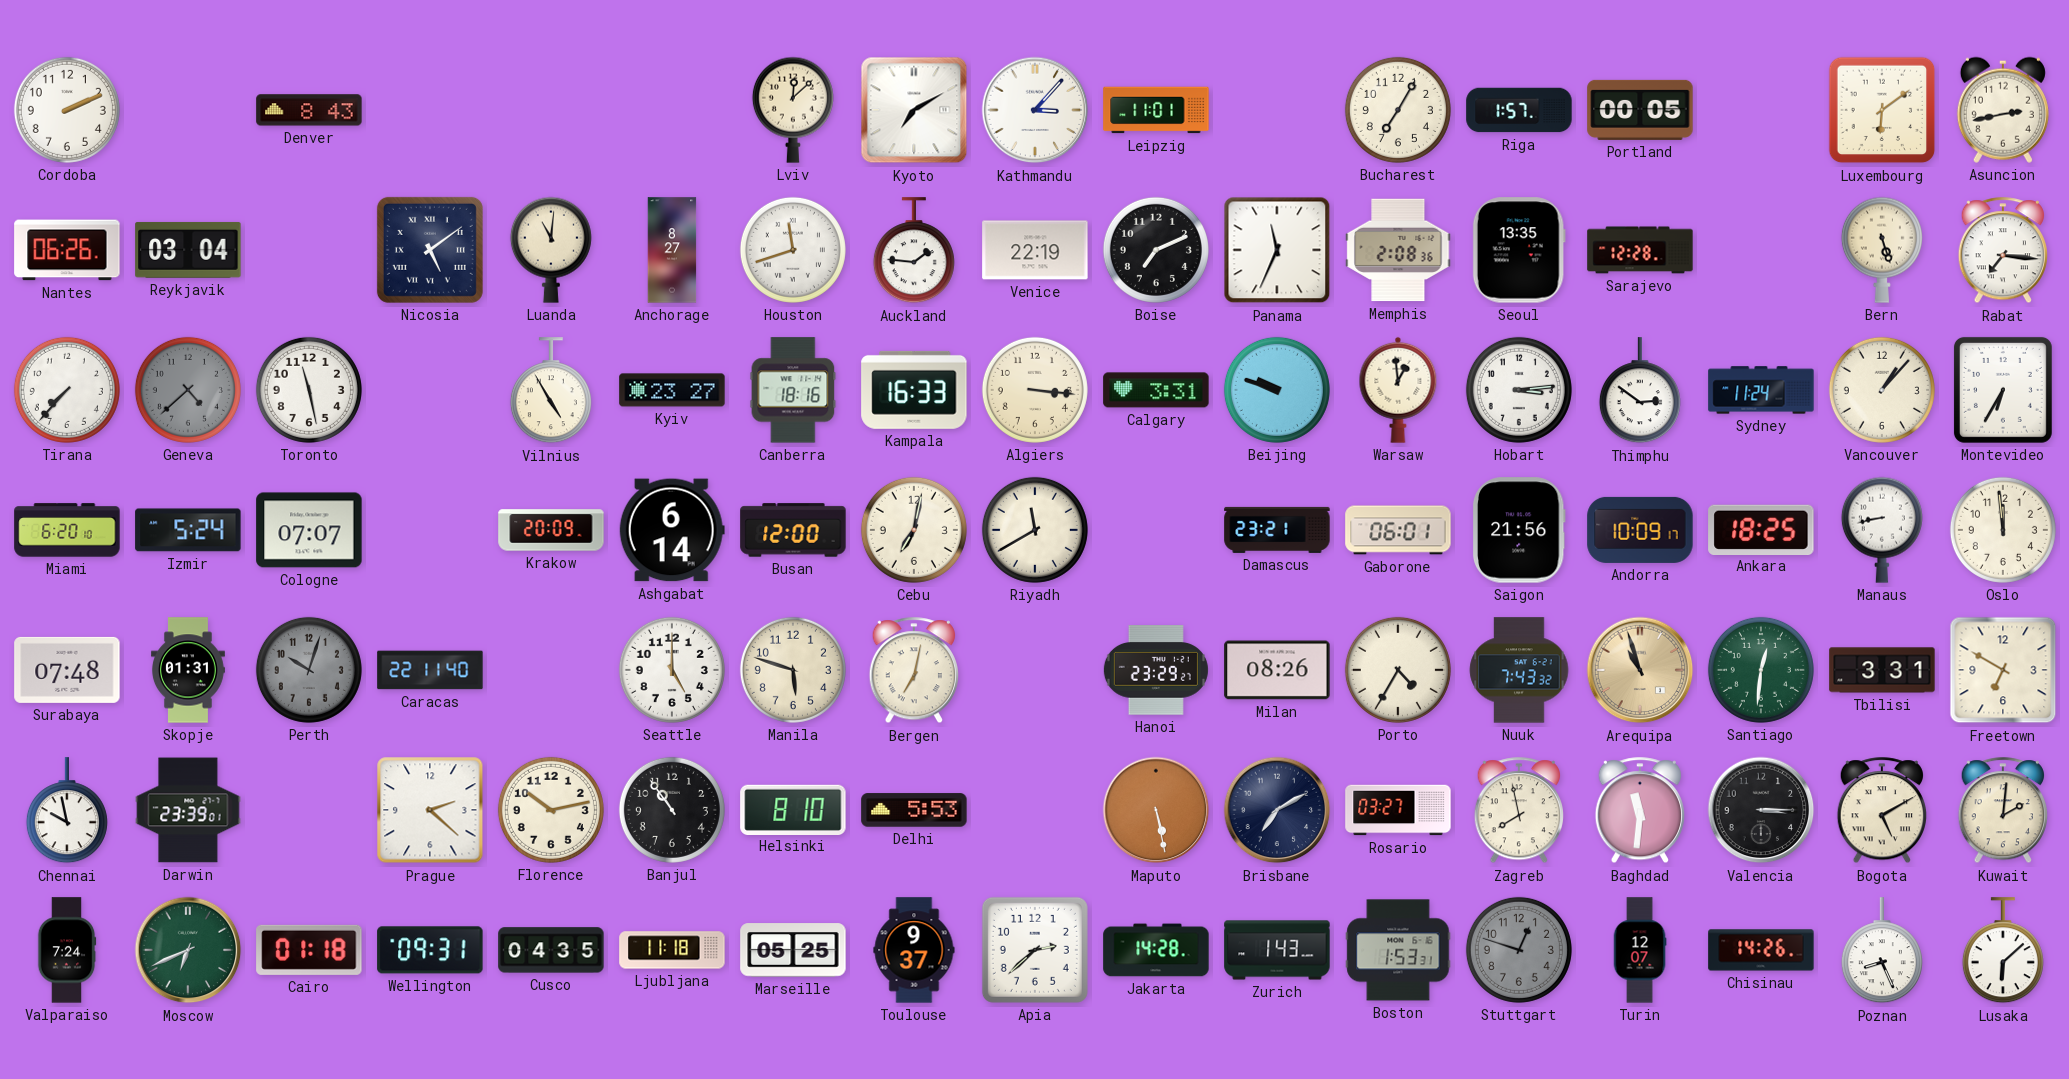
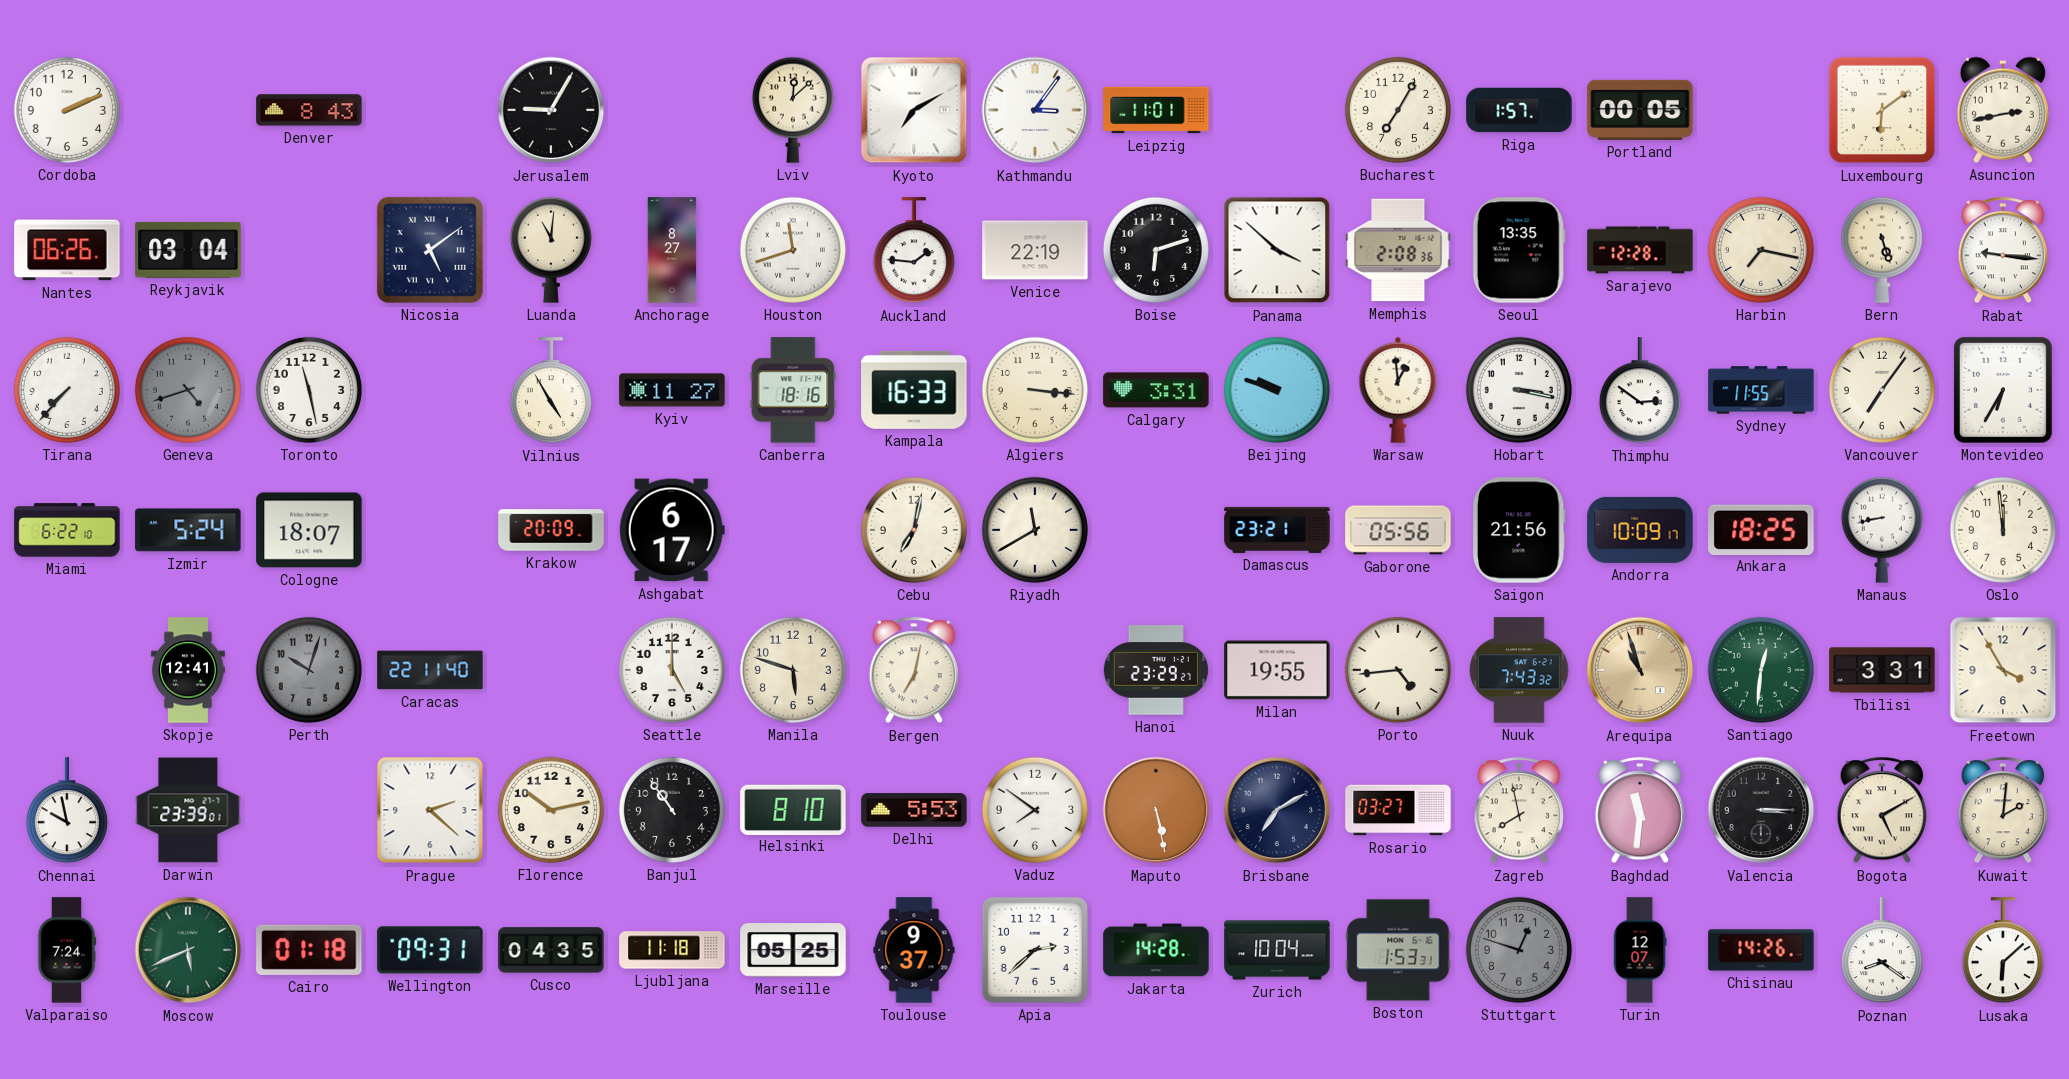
Jerusalem: none -> 9:05
Kathmandu: 3:07 -> 3:06
Boise: 7:11 -> 6:12
Panama: 11:34 -> 3:52
Harbin: none -> 7:17
Rabat: 7:16 -> 9:16
Geneva: 4:38 -> 4:42
Kyiv: 23:27 -> 11:27
Hobart: 3:14 -> 3:17
Sydney: 11:24 -> 11:55
Vancouver: 1:07 -> 7:06
Miami: 6:20 -> 6:22
Cologne: 07:07 -> 18:07
Ashgabat: 6:14 -> 6:17
Busan: 12:00 -> none
Gaborone: 06:01 -> 05:56
Surabaya: 07:48 -> none
Skopje: 01:31 -> 12:41
Milan: 08:26 -> 19:55
Porto: 4:35 -> 4:44
Freetown: 6:50 -> 3:55
Vaduz: none -> 7:51
Moscow: 6:41 -> 5:41
Zurich: 1:43 -> 10:04
Poznan: 8:26 -> 8:21
